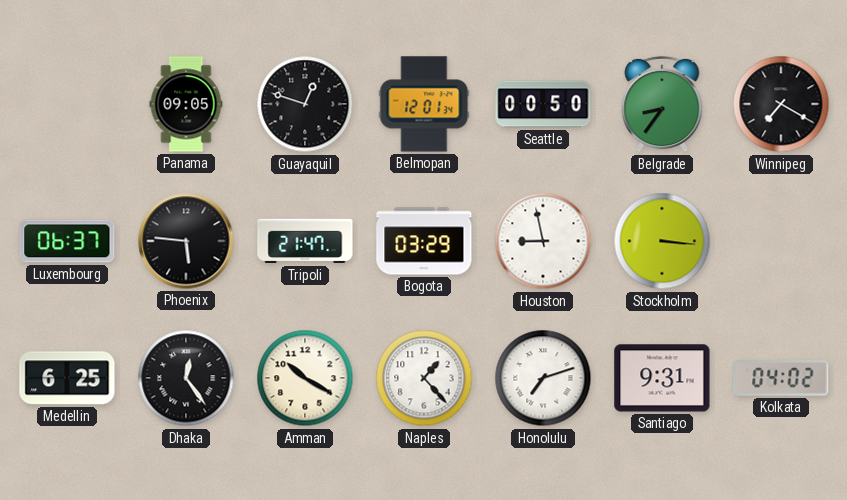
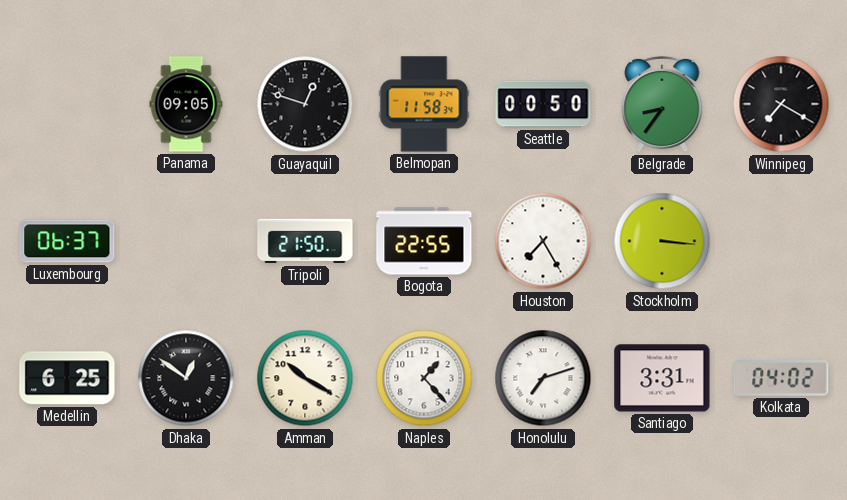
Belmopan: 12:01 -> 11:58
Phoenix: 5:46 -> none
Tripoli: 21:47 -> 21:50
Bogota: 03:29 -> 22:55
Houston: 8:58 -> 7:25
Dhaka: 12:24 -> 12:51
Santiago: 9:31 -> 3:31
